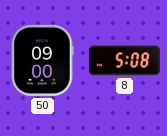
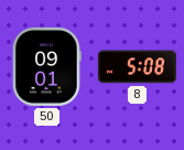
50: 09:00 -> 09:01
